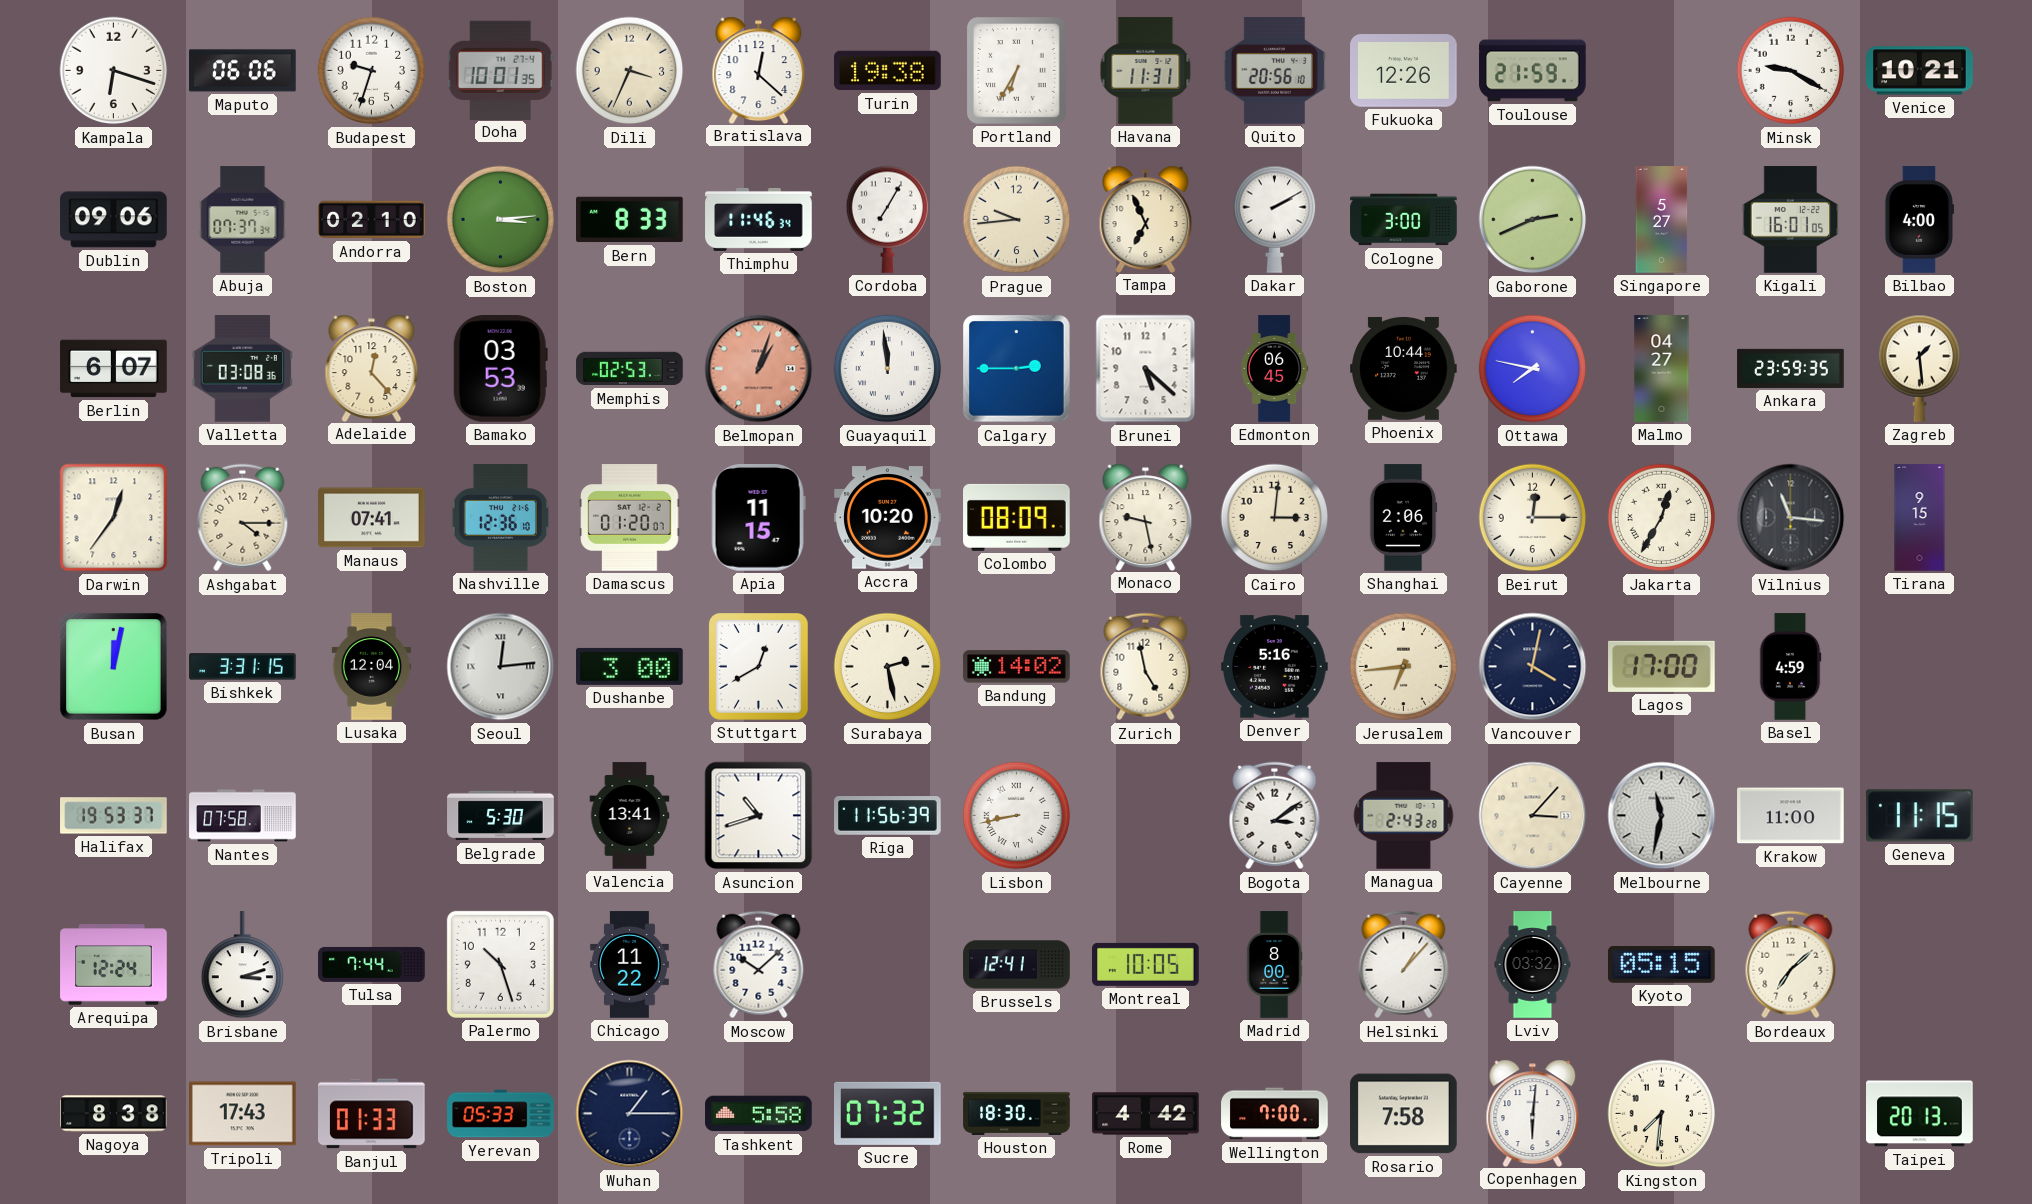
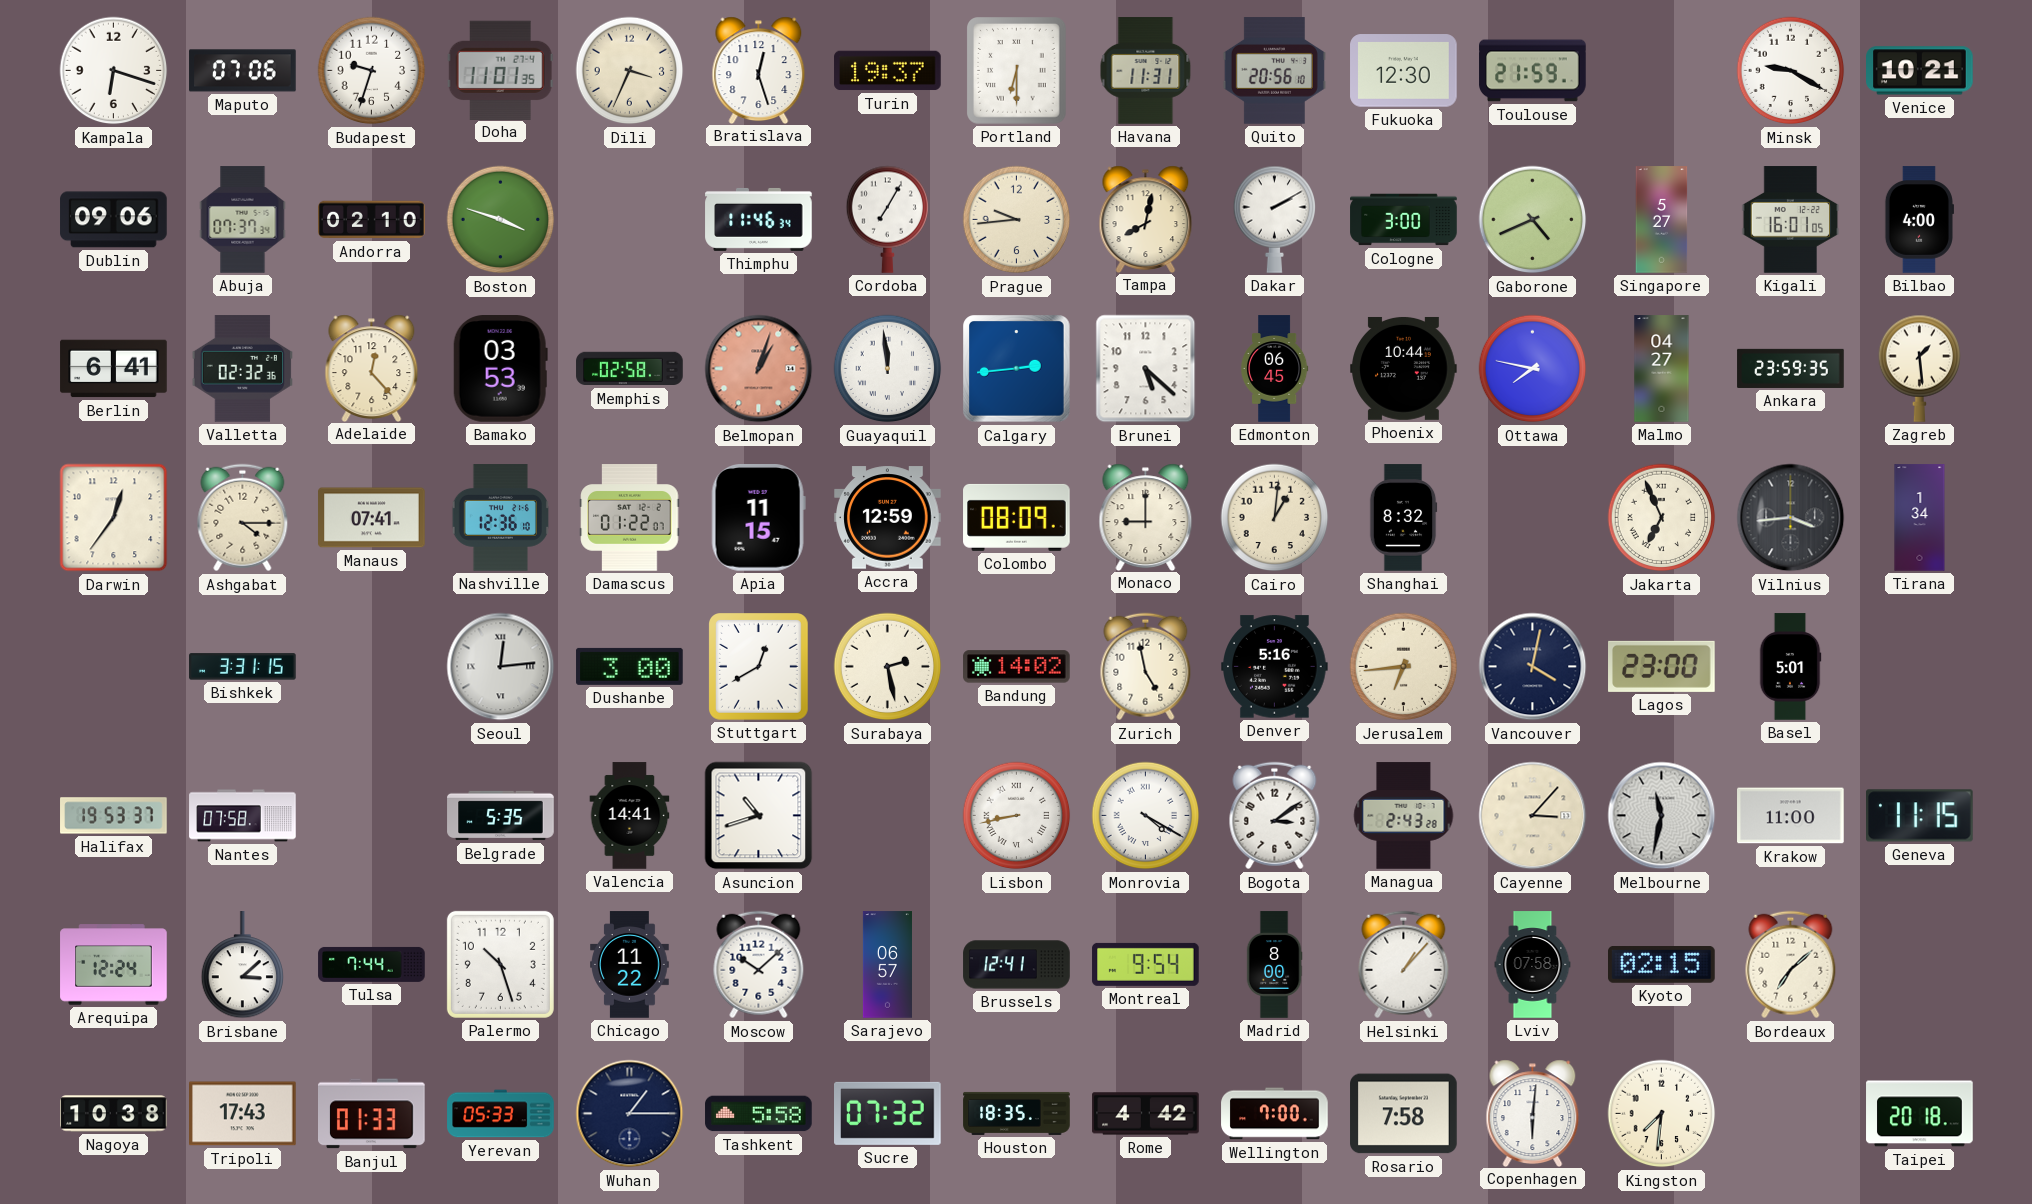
Maputo: 06:06 -> 07:06
Doha: 10:01 -> 11:01
Bratislava: 12:22 -> 12:27
Turin: 19:38 -> 19:37
Portland: 6:35 -> 6:30
Fukuoka: 12:26 -> 12:30
Boston: 3:14 -> 3:48
Bern: 8:33 -> none
Tampa: 6:56 -> 8:02
Gaborone: 2:41 -> 4:41
Berlin: 6:07 -> 6:41
Valletta: 03:08 -> 02:32
Memphis: 02:53 -> 02:58
Calgary: 2:45 -> 2:44
Damascus: 01:20 -> 01:22
Accra: 10:20 -> 12:59
Monaco: 9:28 -> 9:00
Cairo: 3:01 -> 1:01
Shanghai: 2:06 -> 8:32
Beirut: 12:15 -> none
Jakarta: 12:35 -> 6:56
Vilnius: 11:16 -> 3:44
Tirana: 9:15 -> 1:34
Busan: 12:02 -> none
Lusaka: 12:04 -> none
Lagos: 17:00 -> 23:00
Basel: 4:59 -> 5:01
Belgrade: 5:30 -> 5:35
Valencia: 13:41 -> 14:41
Riga: 11:56 -> none
Monrovia: none -> 4:20
Brisbane: 3:12 -> 3:08
Sarajevo: none -> 06:57
Montreal: 10:05 -> 9:54
Lviv: 03:32 -> 07:58
Kyoto: 05:15 -> 02:15
Nagoya: 8:38 -> 10:38
Houston: 18:30 -> 18:35
Taipei: 20:13 -> 20:18
